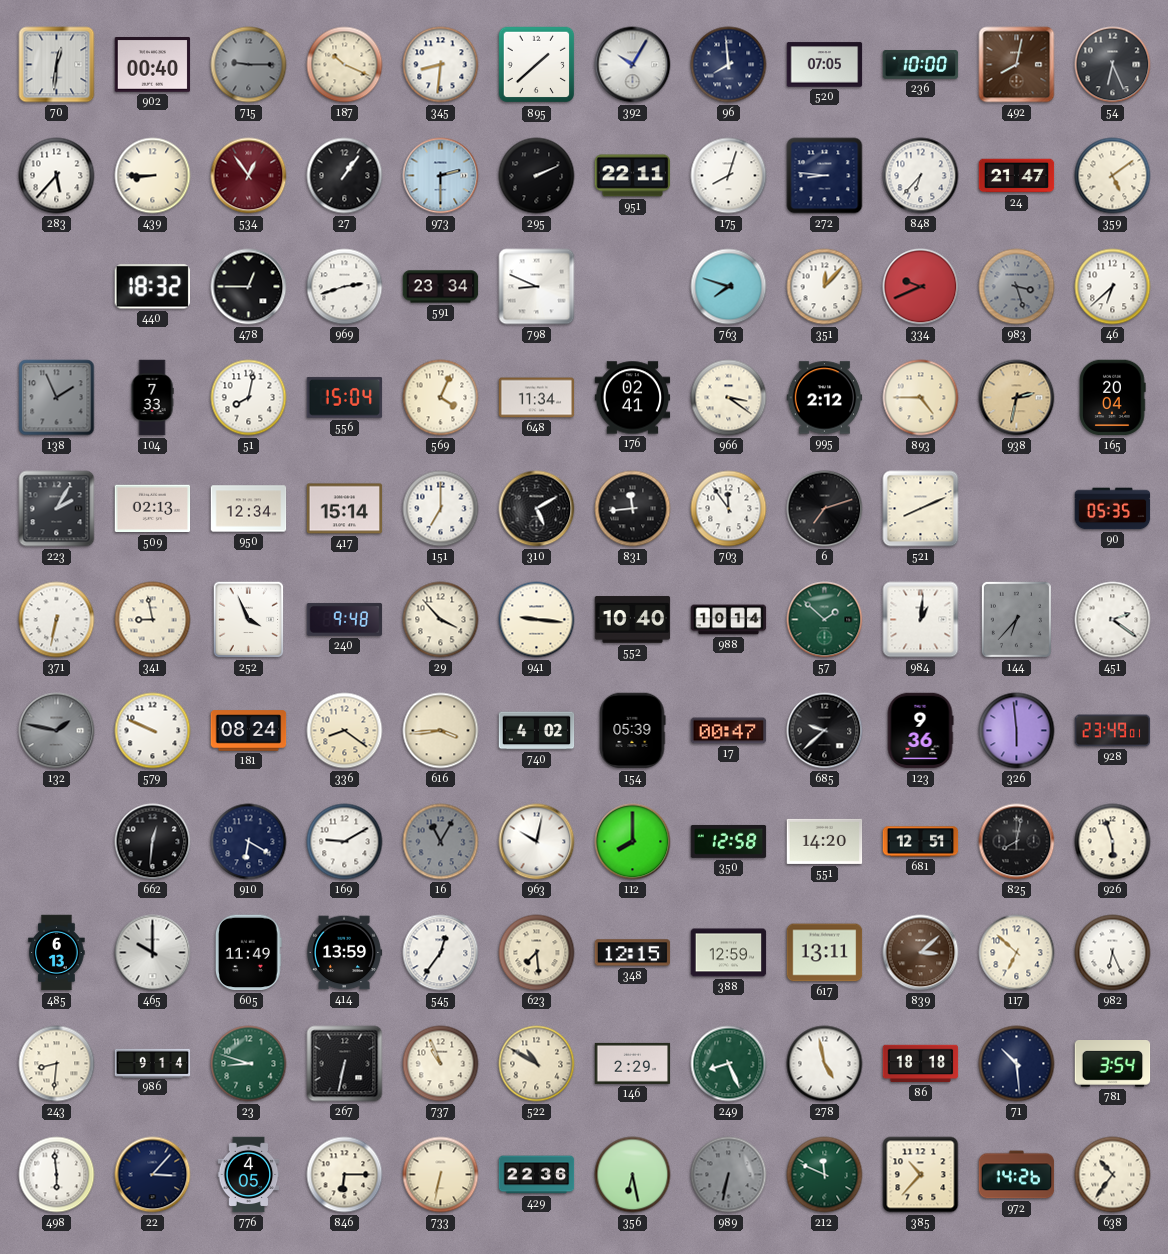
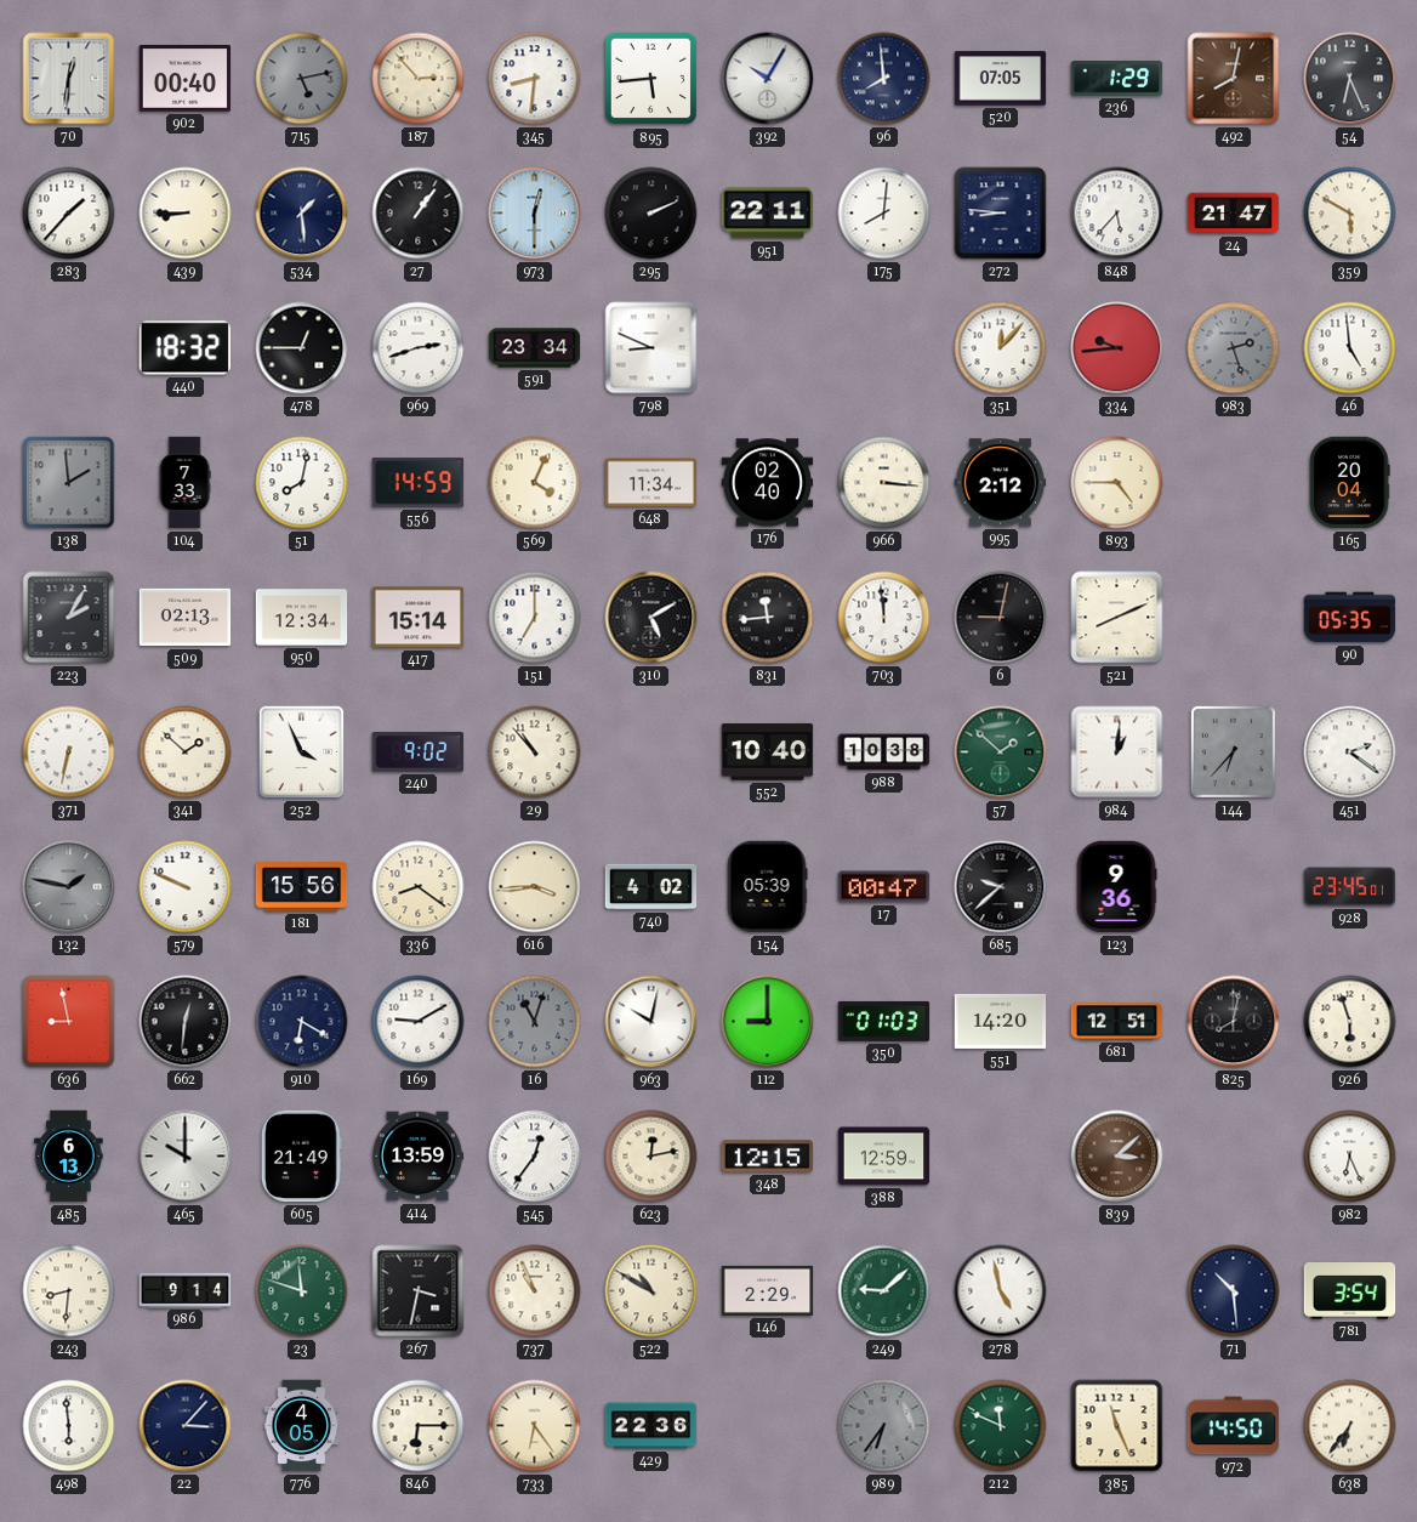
715: 9:15 -> 5:13
187: 10:19 -> 2:53
895: 1:38 -> 5:44
236: 10:00 -> 1:29
283: 5:37 -> 1:37
534: 12:54 -> 1:29
534 dial: burgundy -> navy
973: 2:30 -> 12:30
175: 8:03 -> 8:01
848: 6:37 -> 5:37
359: 5:09 -> 5:50
763: 7:48 -> none
334: 9:41 -> 9:44
983: 3:27 -> 2:27
46: 6:38 -> 4:59
138: 1:56 -> 1:59
556: 15:04 -> 14:59
176: 02:41 -> 02:40
966: 3:21 -> 3:16
938: 2:32 -> none
703: 11:54 -> 11:59
6: 7:12 -> 9:02
341: 8:58 -> 1:52
240: 9:48 -> 9:02
29: 3:53 -> 10:53
941: 9:16 -> none
988: 10:14 -> 10:38
181: 08:24 -> 15:56
326: 5:59 -> none
928: 23:49 -> 23:45
636: none -> 8:58
16: 11:05 -> 11:03
112: 8:00 -> 9:00
350: 12:58 -> 01:03
605: 11:49 -> 21:49
623: 7:29 -> 12:13
617: 13:11 -> none
117: 6:52 -> none
23: 8:48 -> 11:48
267: 6:32 -> 3:32
249: 8:26 -> 9:08
86: 18:18 -> none
733: 6:32 -> 6:24
356: 6:28 -> none
989: 6:32 -> 6:36
385: 10:37 -> 11:26
972: 14:26 -> 14:50
638: 10:36 -> 6:36
